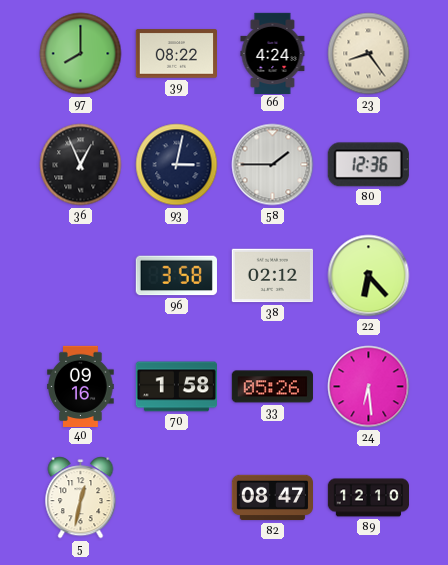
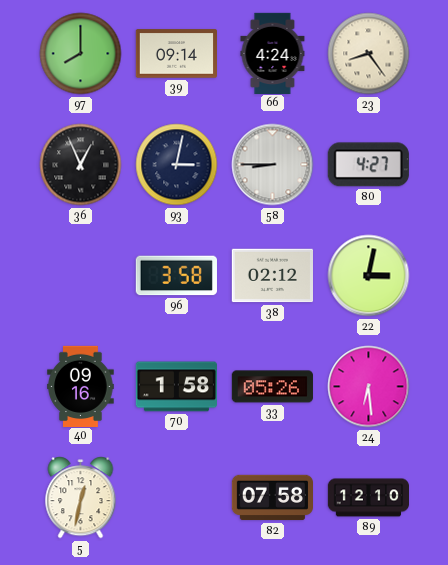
39: 08:22 -> 09:14
58: 1:45 -> 8:45
80: 12:36 -> 4:27
22: 6:23 -> 3:02
82: 08:47 -> 07:58
